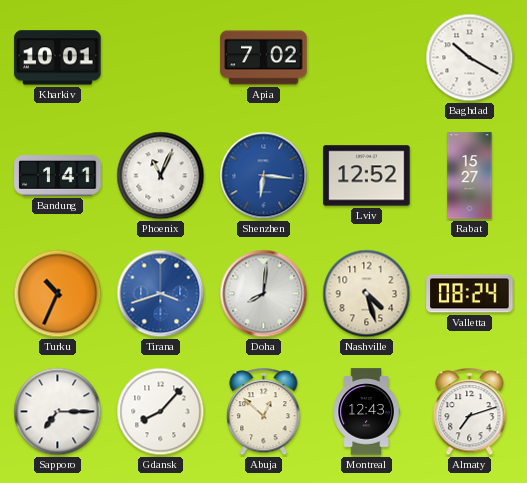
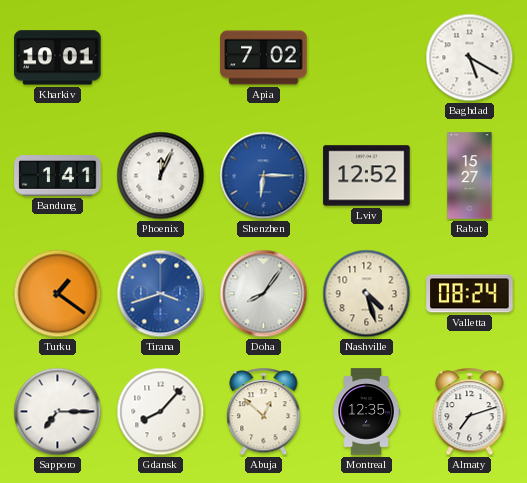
Baghdad: 10:20 -> 5:20
Phoenix: 11:04 -> 12:04
Shenzhen: 6:16 -> 6:15
Turku: 10:34 -> 1:21
Doha: 8:01 -> 8:06
Montreal: 12:43 -> 12:35
